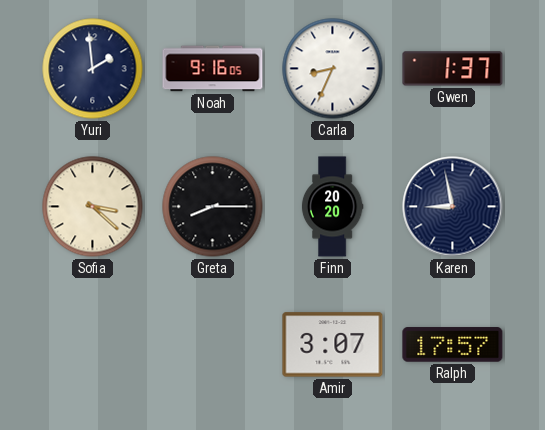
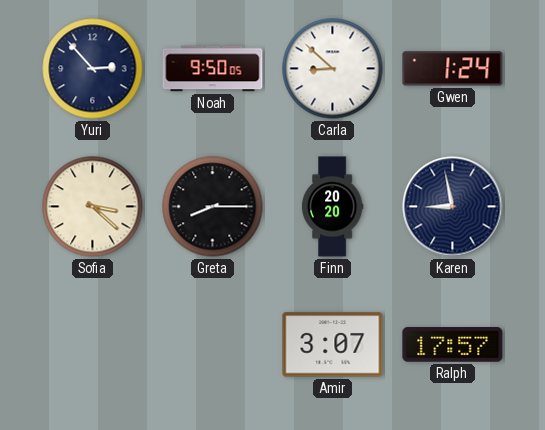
Yuri: 1:59 -> 2:53
Noah: 9:16 -> 9:50
Carla: 8:34 -> 8:52
Gwen: 1:37 -> 1:24
